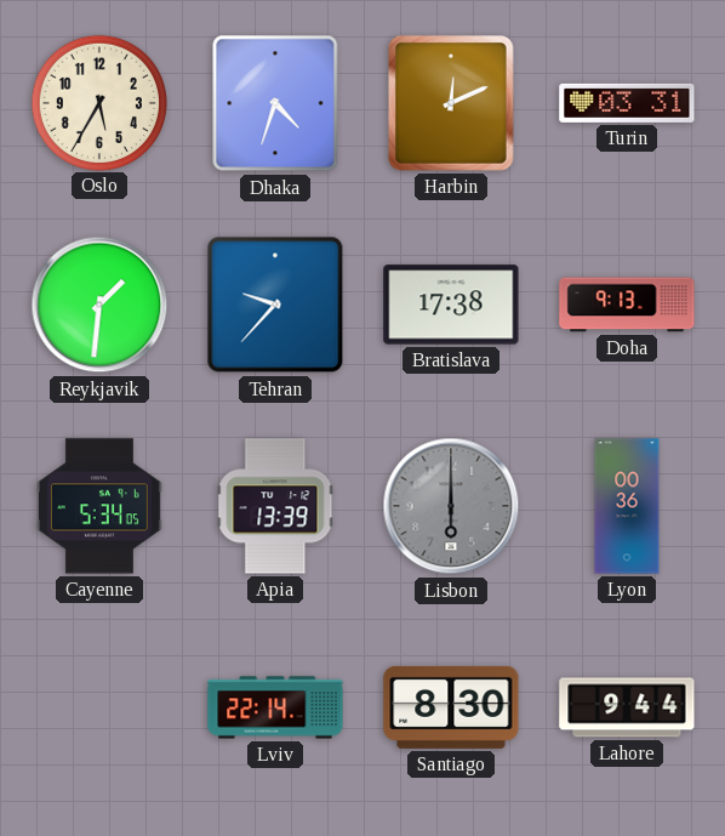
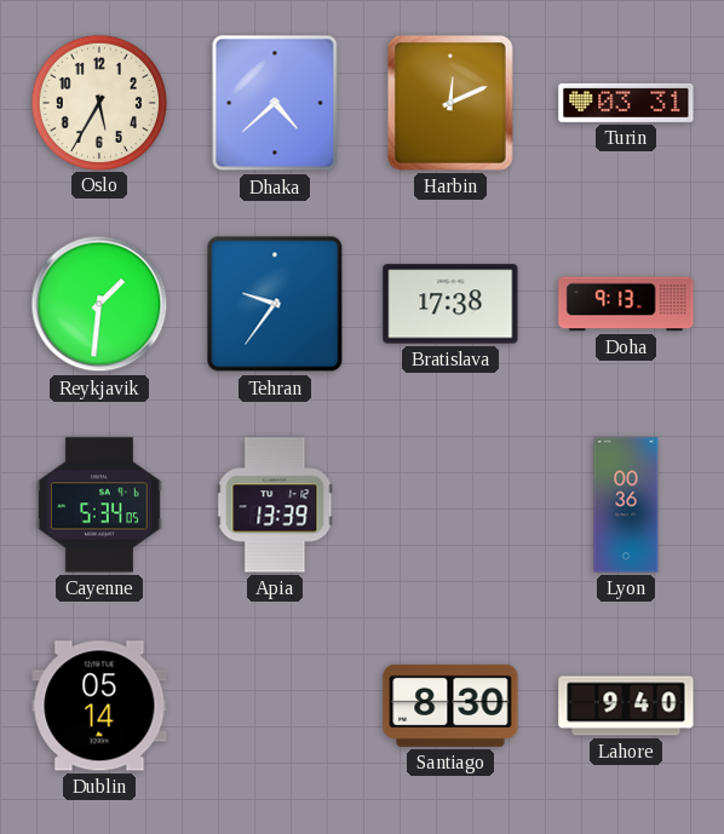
Dhaka: 4:33 -> 4:38
Tehran: 9:37 -> 9:36
Lisbon: 6:00 -> none
Dublin: none -> 05:14
Lviv: 22:14 -> none
Lahore: 9:44 -> 9:40
